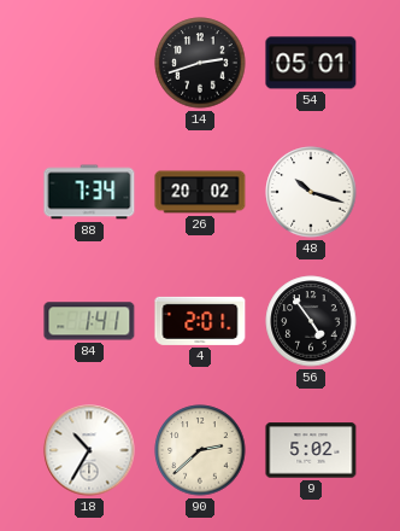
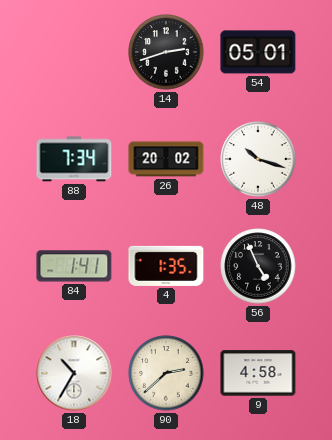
4: 2:01 -> 1:35
56: 4:54 -> 4:56
9: 5:02 -> 4:58
